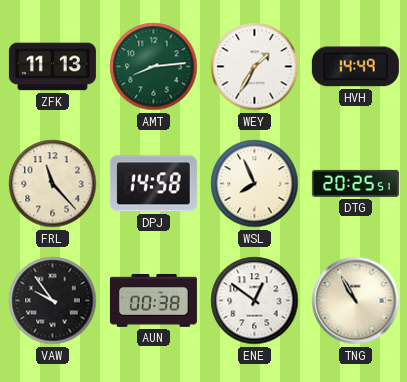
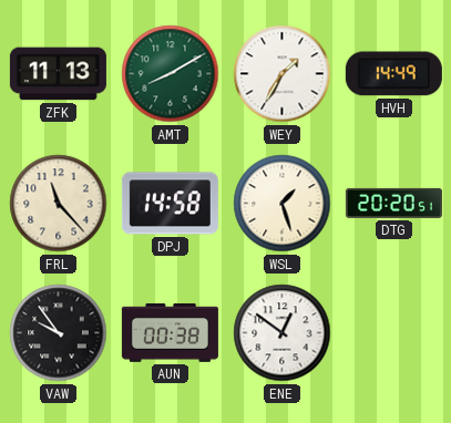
AMT: 8:14 -> 8:10
WSL: 7:56 -> 1:27
DTG: 20:25 -> 20:20
TNG: 10:55 -> none
